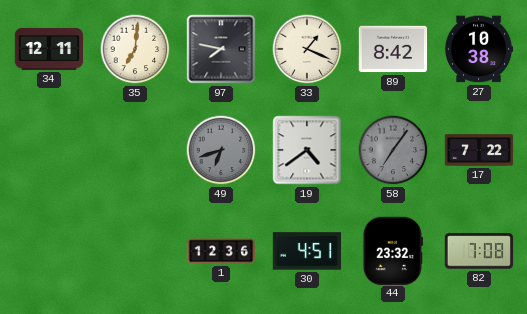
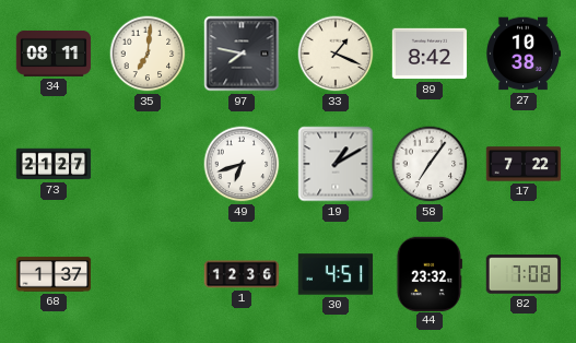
34: 12:11 -> 08:11
73: none -> 21:27
49 dial: grey -> white
19: 4:39 -> 1:10
58 dial: grey -> white
68: none -> 1:37
